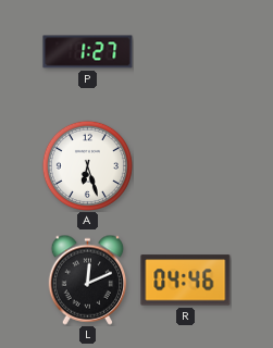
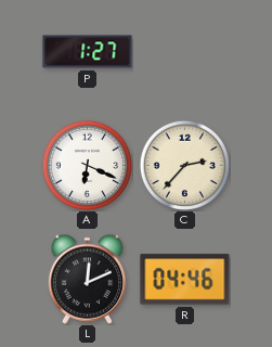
A: 6:27 -> 6:19
C: none -> 2:37
